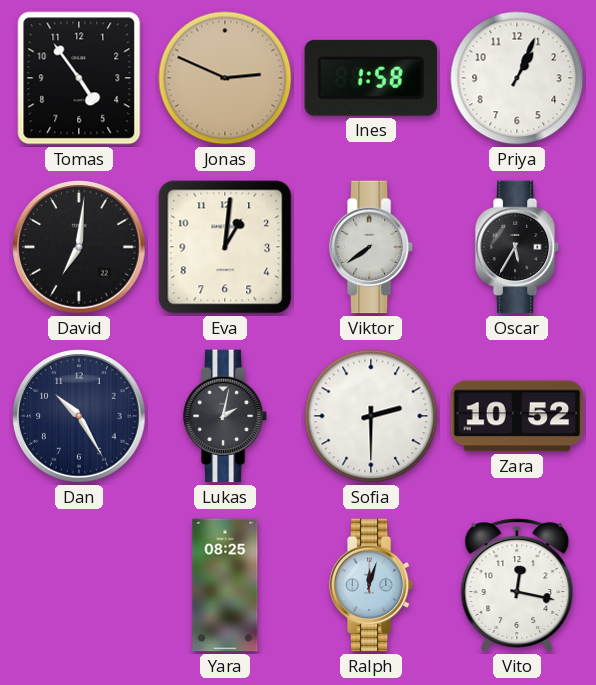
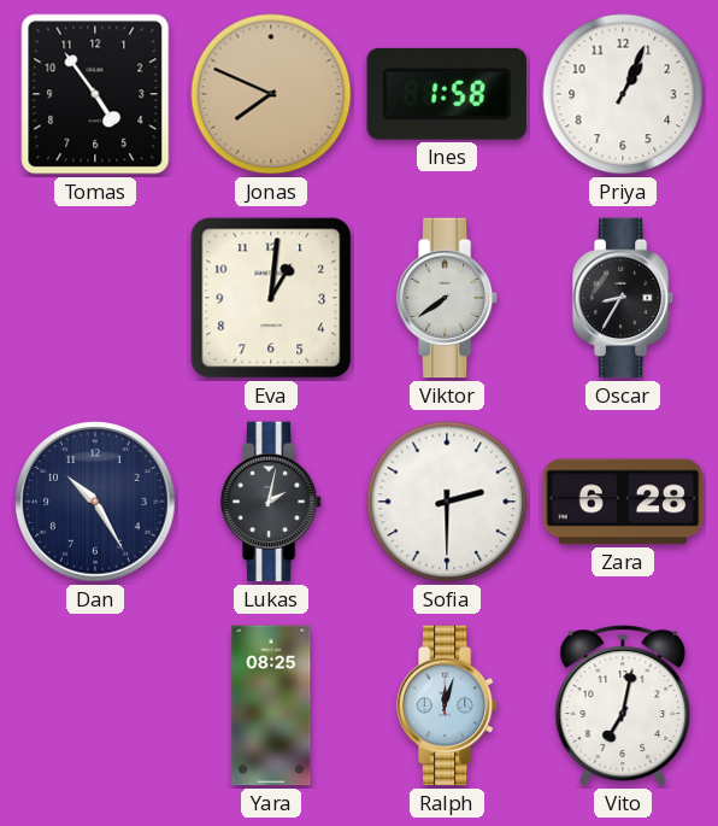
Jonas: 2:49 -> 7:49
David: 7:01 -> none
Oscar: 5:35 -> 8:35
Zara: 10:52 -> 6:28
Vito: 12:17 -> 7:02
